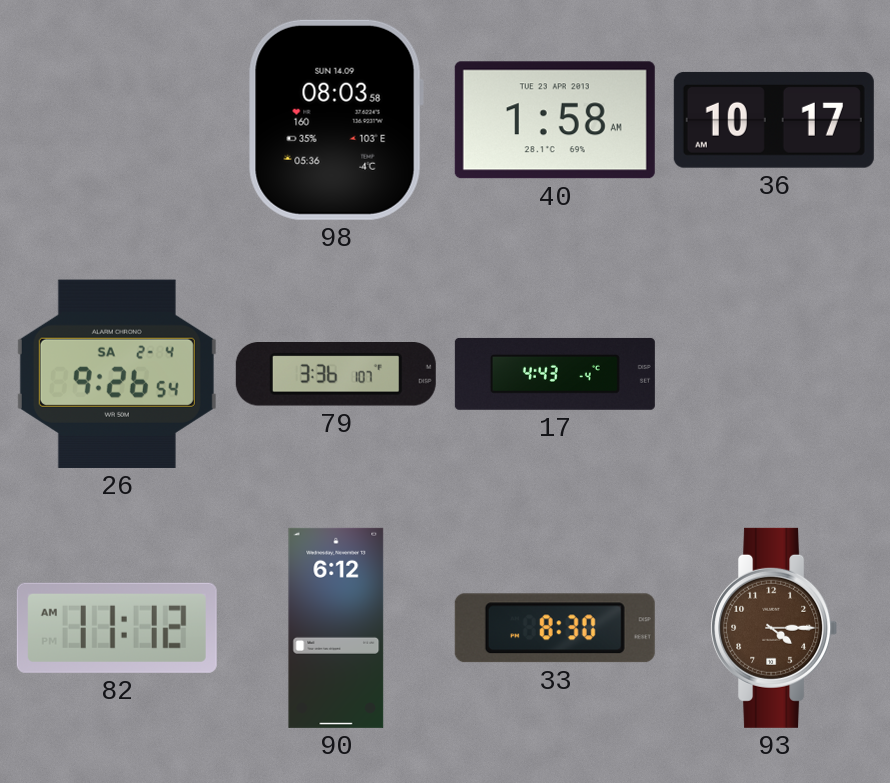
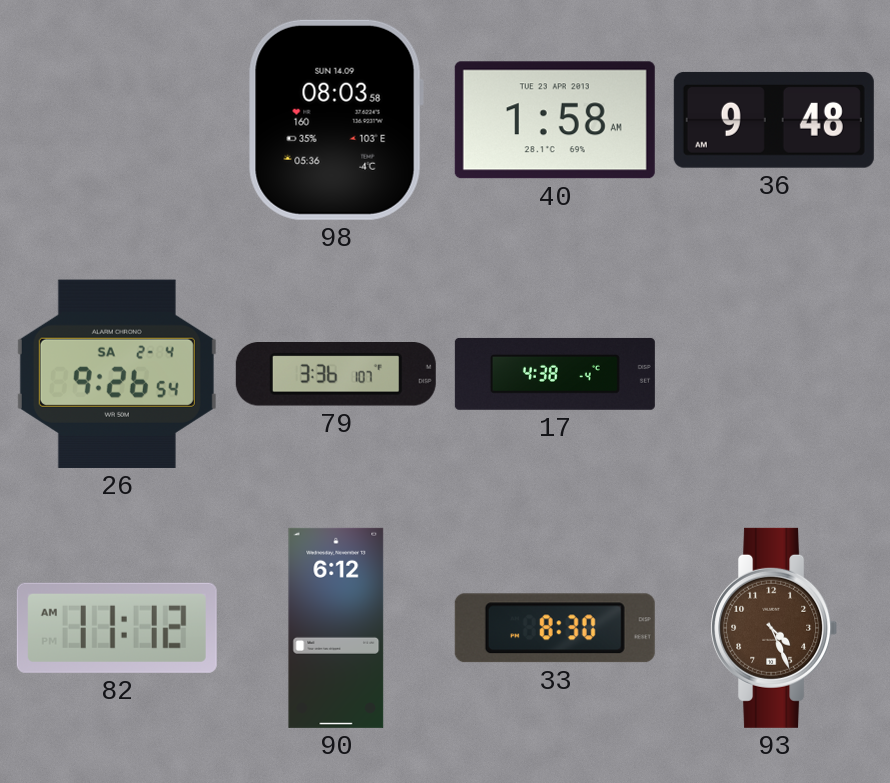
36: 10:17 -> 9:48
17: 4:43 -> 4:38
93: 4:15 -> 4:26
